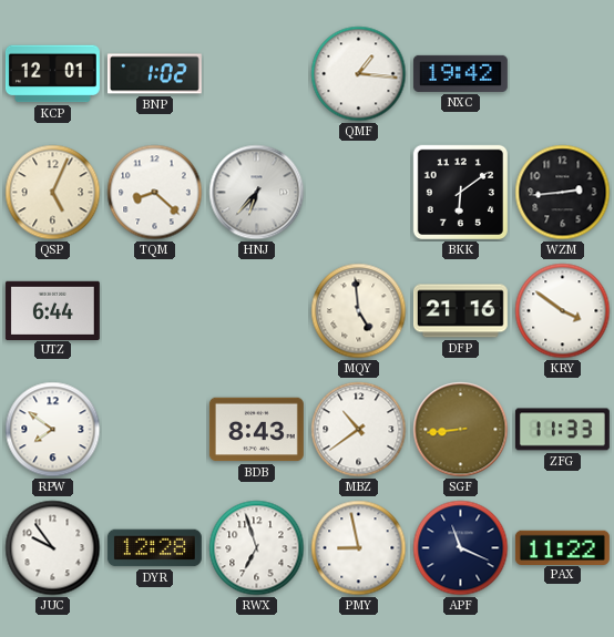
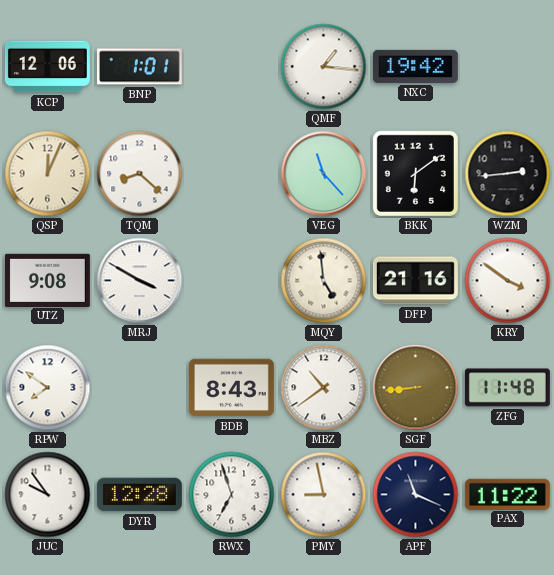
KCP: 12:01 -> 12:06
BNP: 1:02 -> 1:01
QSP: 5:04 -> 12:04
HNJ: 6:37 -> none
VEG: none -> 11:23
UTZ: 6:44 -> 9:08
MRJ: none -> 3:50
ZFG: 11:33 -> 11:48
